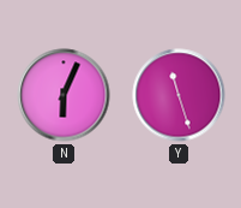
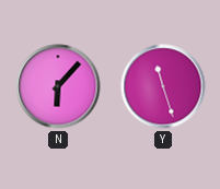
N: 6:04 -> 6:07
